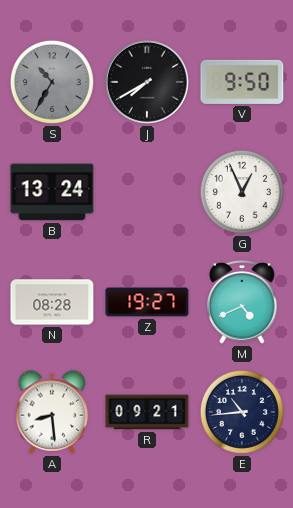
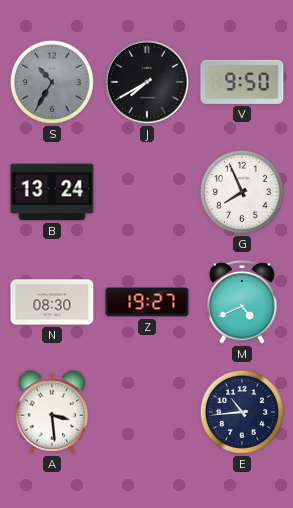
G: 12:56 -> 7:56
N: 08:28 -> 08:30
A: 8:29 -> 3:29
R: 09:21 -> none
